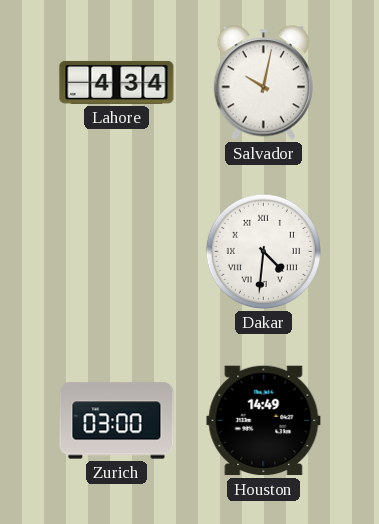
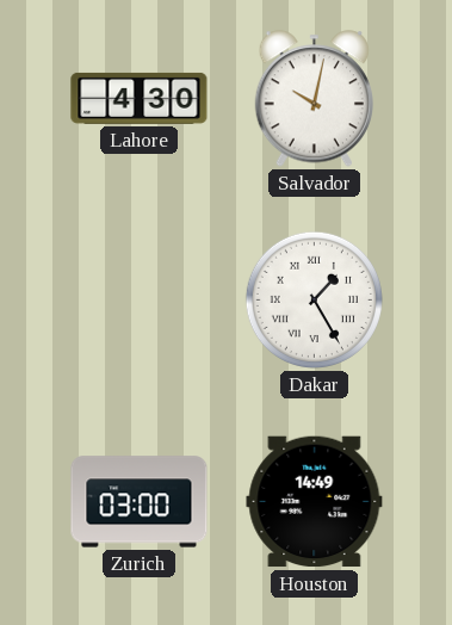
Lahore: 4:34 -> 4:30
Dakar: 4:31 -> 1:25
